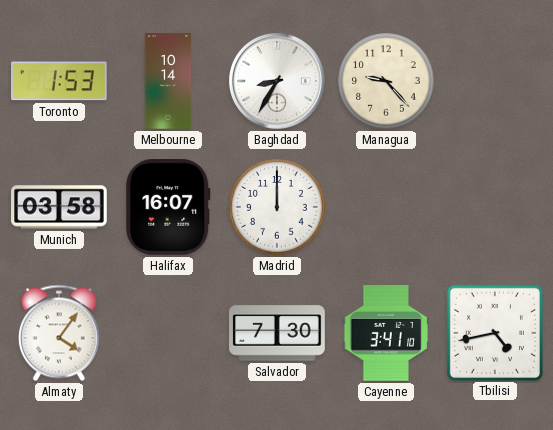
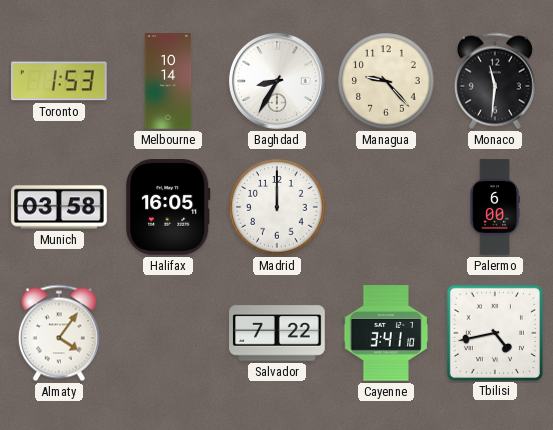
Monaco: none -> 11:31
Halifax: 16:07 -> 16:05
Palermo: none -> 6:00
Salvador: 7:30 -> 7:22
